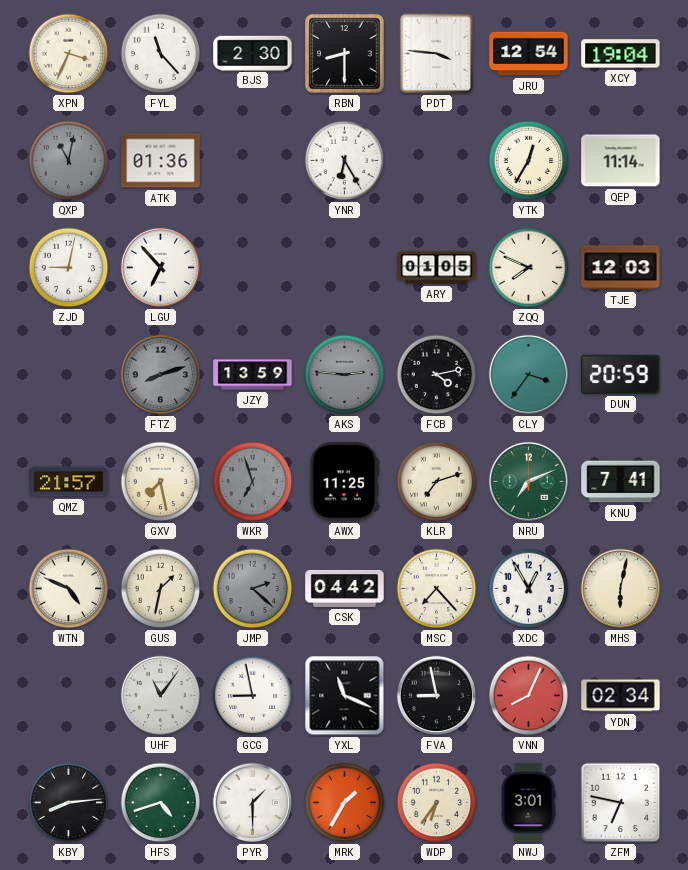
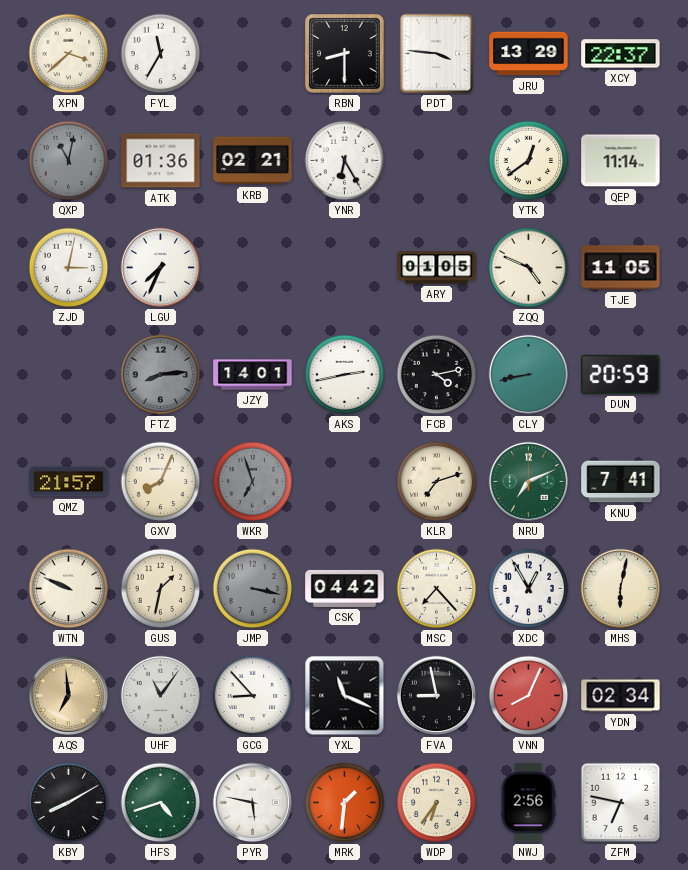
XPN: 3:34 -> 3:38
FYL: 11:23 -> 11:35
BJS: 2:30 -> none
JRU: 12:54 -> 13:29
XCY: 19:04 -> 22:37
KRB: none -> 02:21
YTK: 12:35 -> 12:39
ZJD: 9:02 -> 3:02
LGU: 6:53 -> 7:34
ZQQ: 7:49 -> 4:49
TJE: 12:03 -> 11:05
FTZ: 8:12 -> 8:14
JZY: 13:59 -> 14:01
AKS: 2:46 -> 2:43
AKS dial: grey -> white
CLY: 3:36 -> 8:43
GXV: 7:28 -> 8:04
AWX: 11:25 -> none
WTN: 4:49 -> 9:49
JMP: 2:22 -> 3:17
AQS: none -> 6:59
GCG: 8:58 -> 8:53
KBY: 8:14 -> 8:10
PYR: 1:30 -> 5:47
MRK: 1:35 -> 1:31
NWJ: 3:01 -> 2:56
